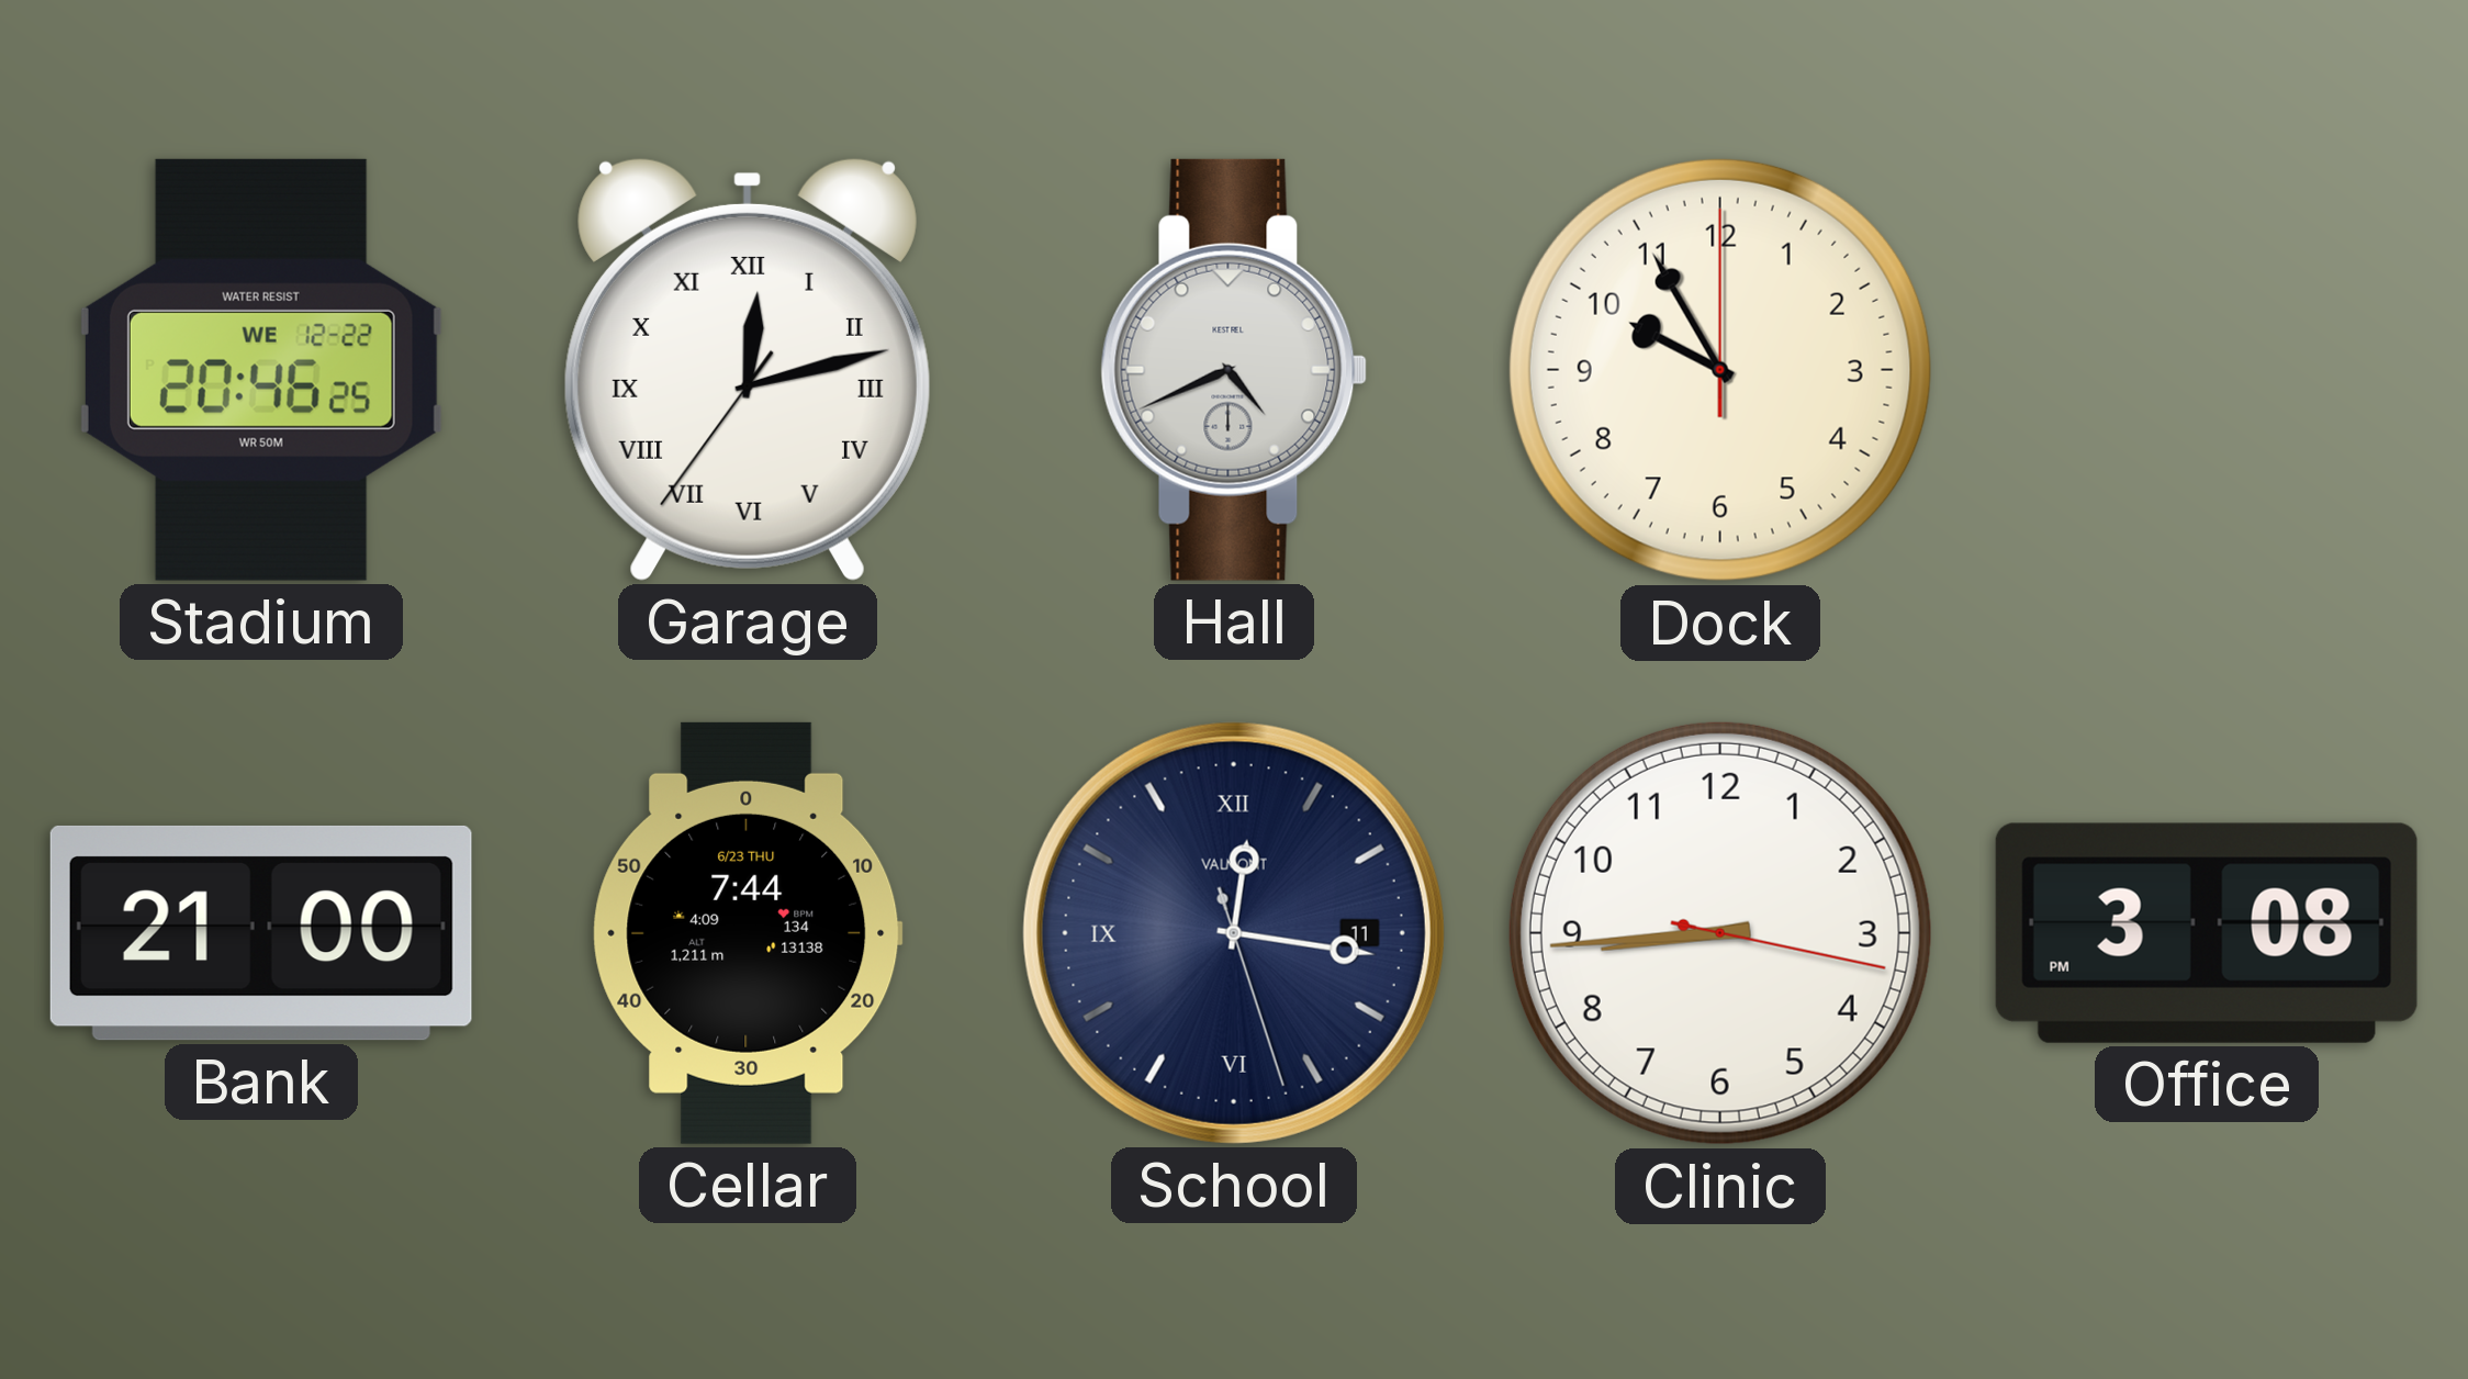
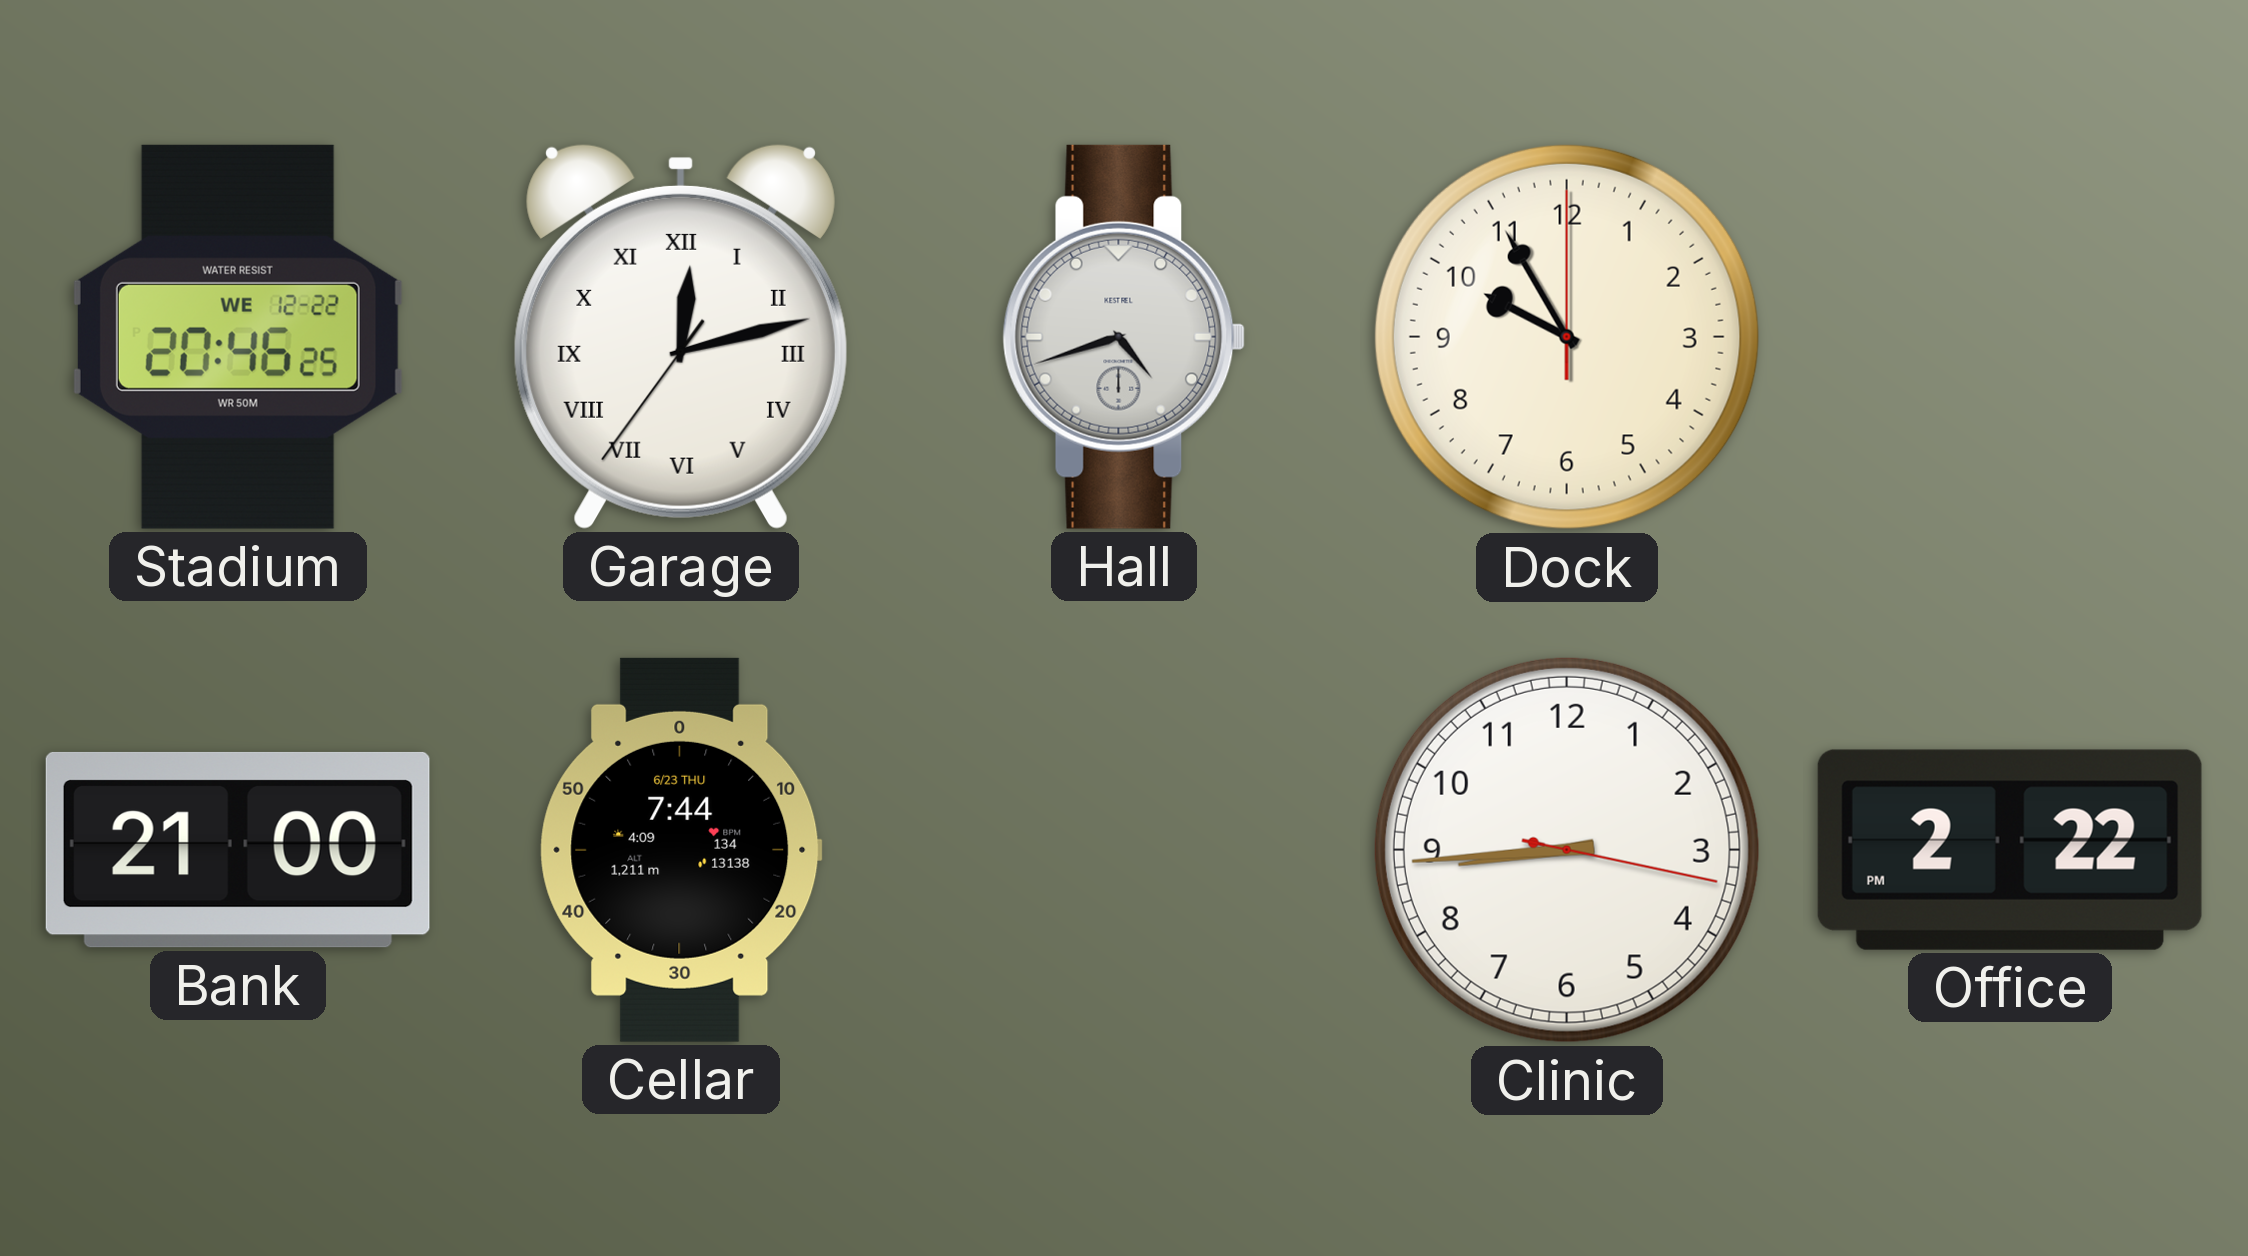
Hall: 4:41 -> 4:42
School: 12:16 -> none
Office: 3:08 -> 2:22
